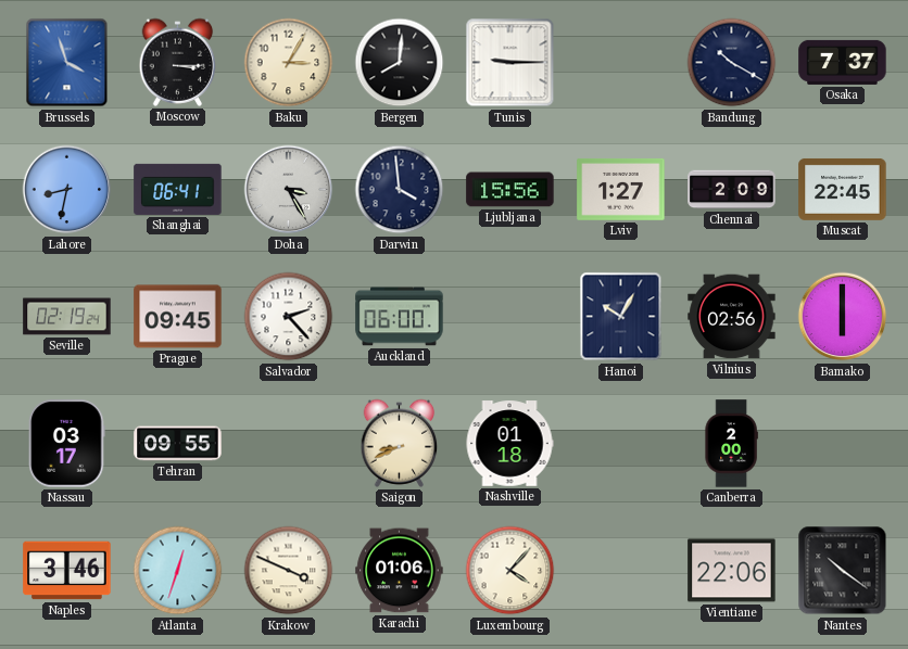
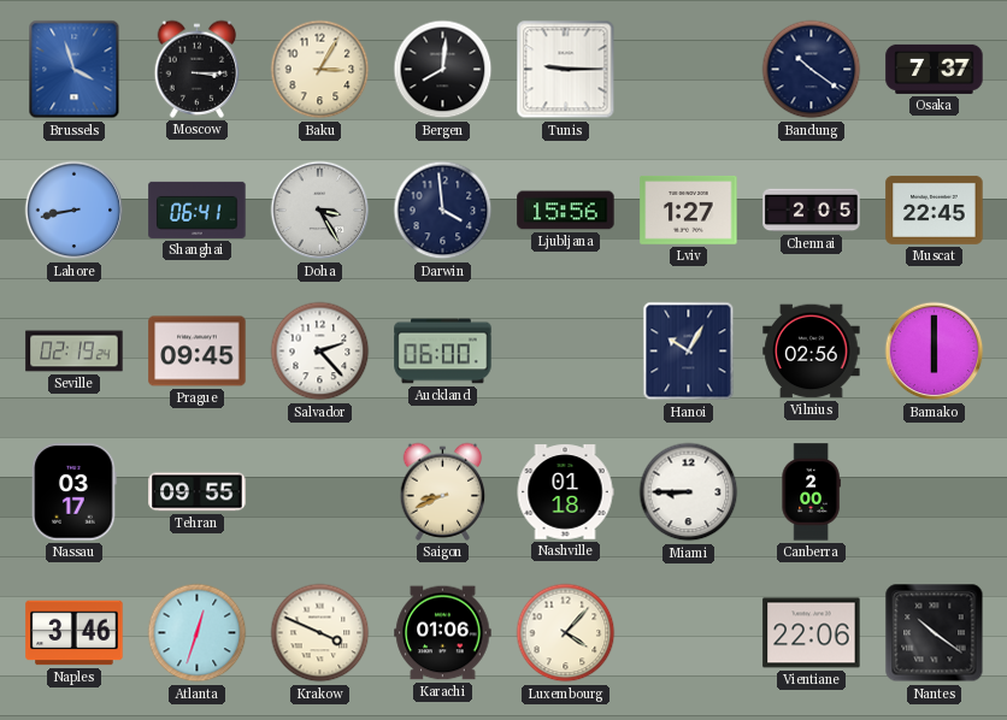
Bandung: 10:20 -> 10:21
Lahore: 8:32 -> 8:43
Chennai: 2:09 -> 2:05
Miami: none -> 8:45
